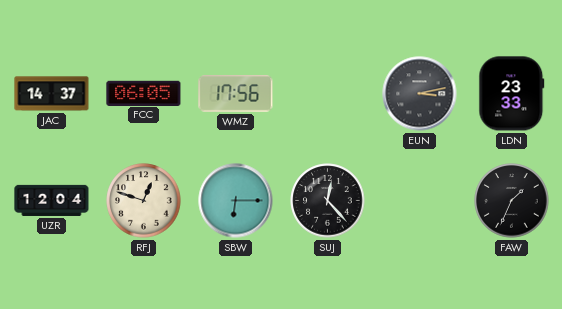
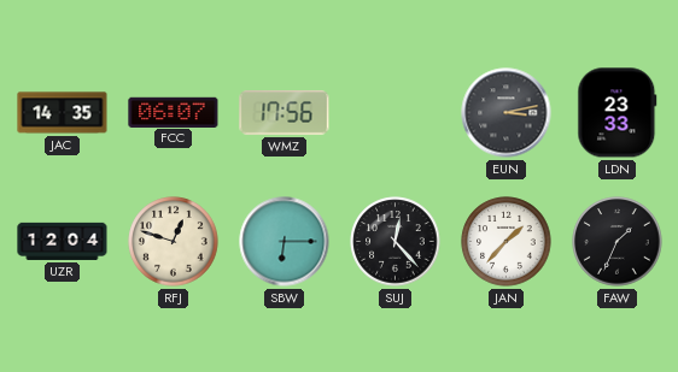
JAC: 14:37 -> 14:35
FCC: 06:05 -> 06:07
JAN: none -> 1:37
